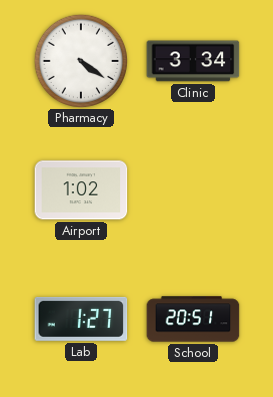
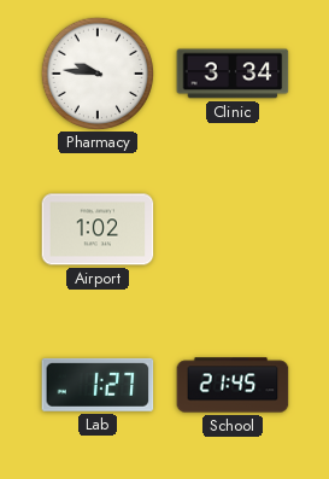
Pharmacy: 4:21 -> 9:46
School: 20:51 -> 21:45
